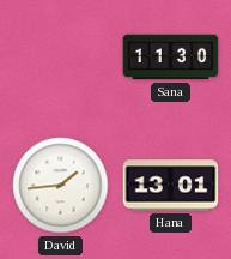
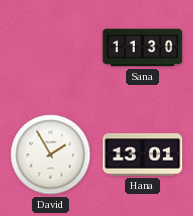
David: 1:44 -> 1:55
